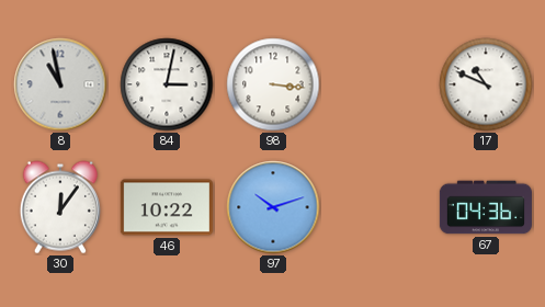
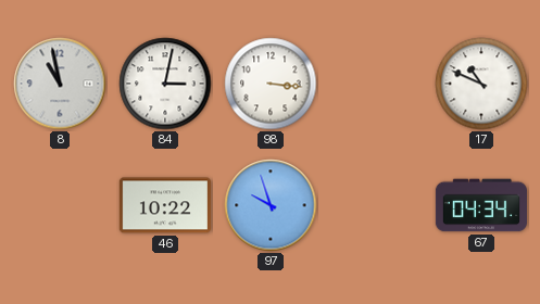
30: 12:06 -> none
97: 10:12 -> 9:57
67: 04:36 -> 04:34
